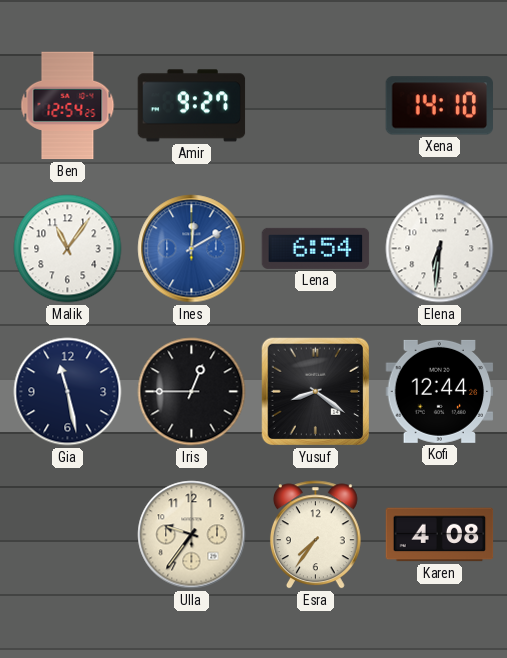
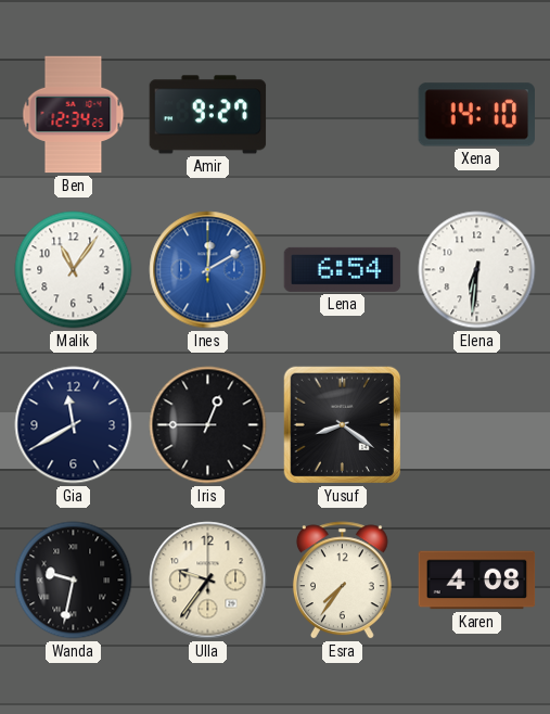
Ben: 12:54 -> 12:34
Gia: 11:28 -> 11:40
Kofi: 12:44 -> none
Wanda: none -> 9:32
